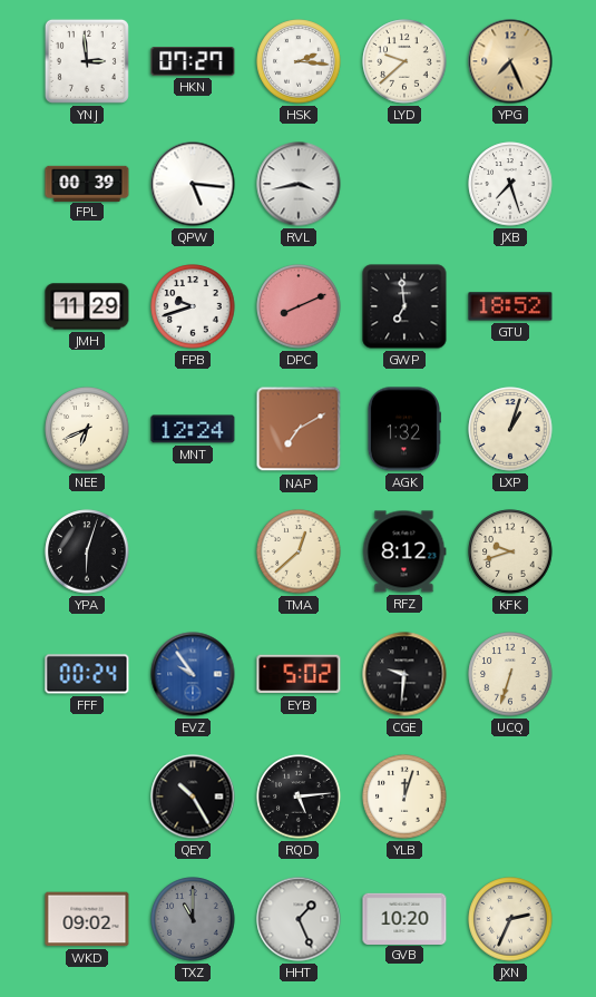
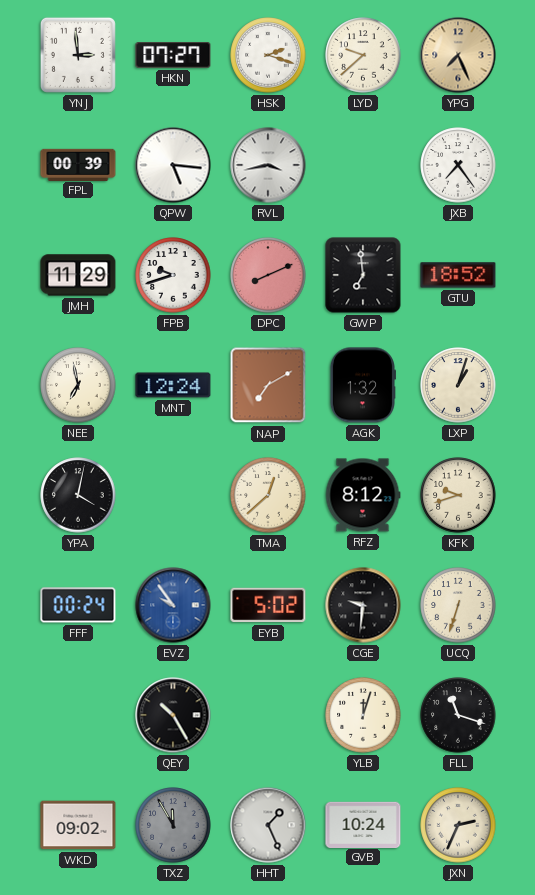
HSK: 2:16 -> 2:18
JXB: 7:27 -> 7:24
NEE: 6:41 -> 6:58
YPA: 6:03 -> 4:02
RQD: 5:14 -> none
FLL: none -> 11:18
TXZ: 11:00 -> 11:55
GVB: 10:20 -> 10:24
